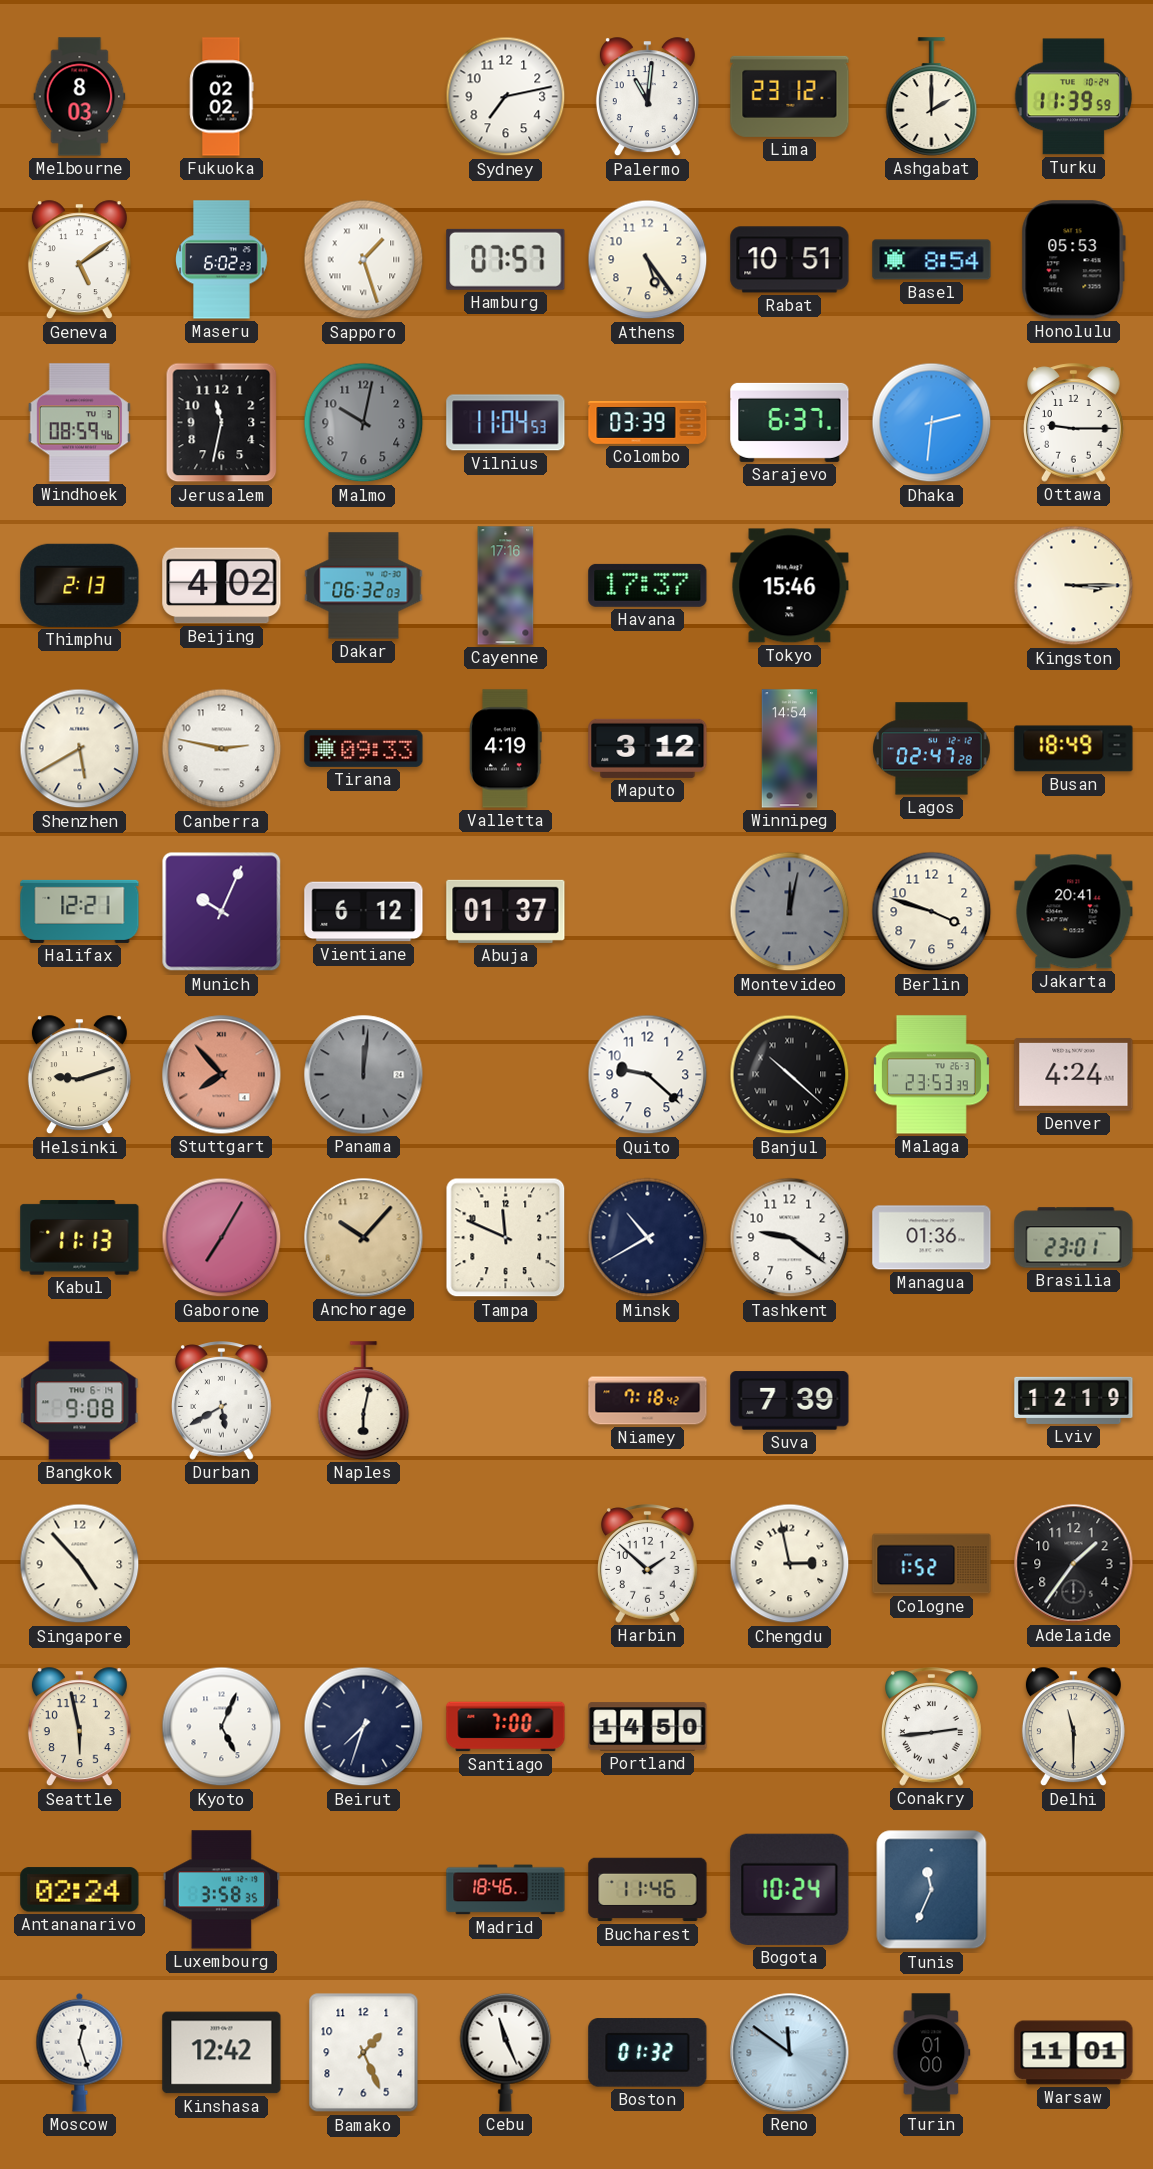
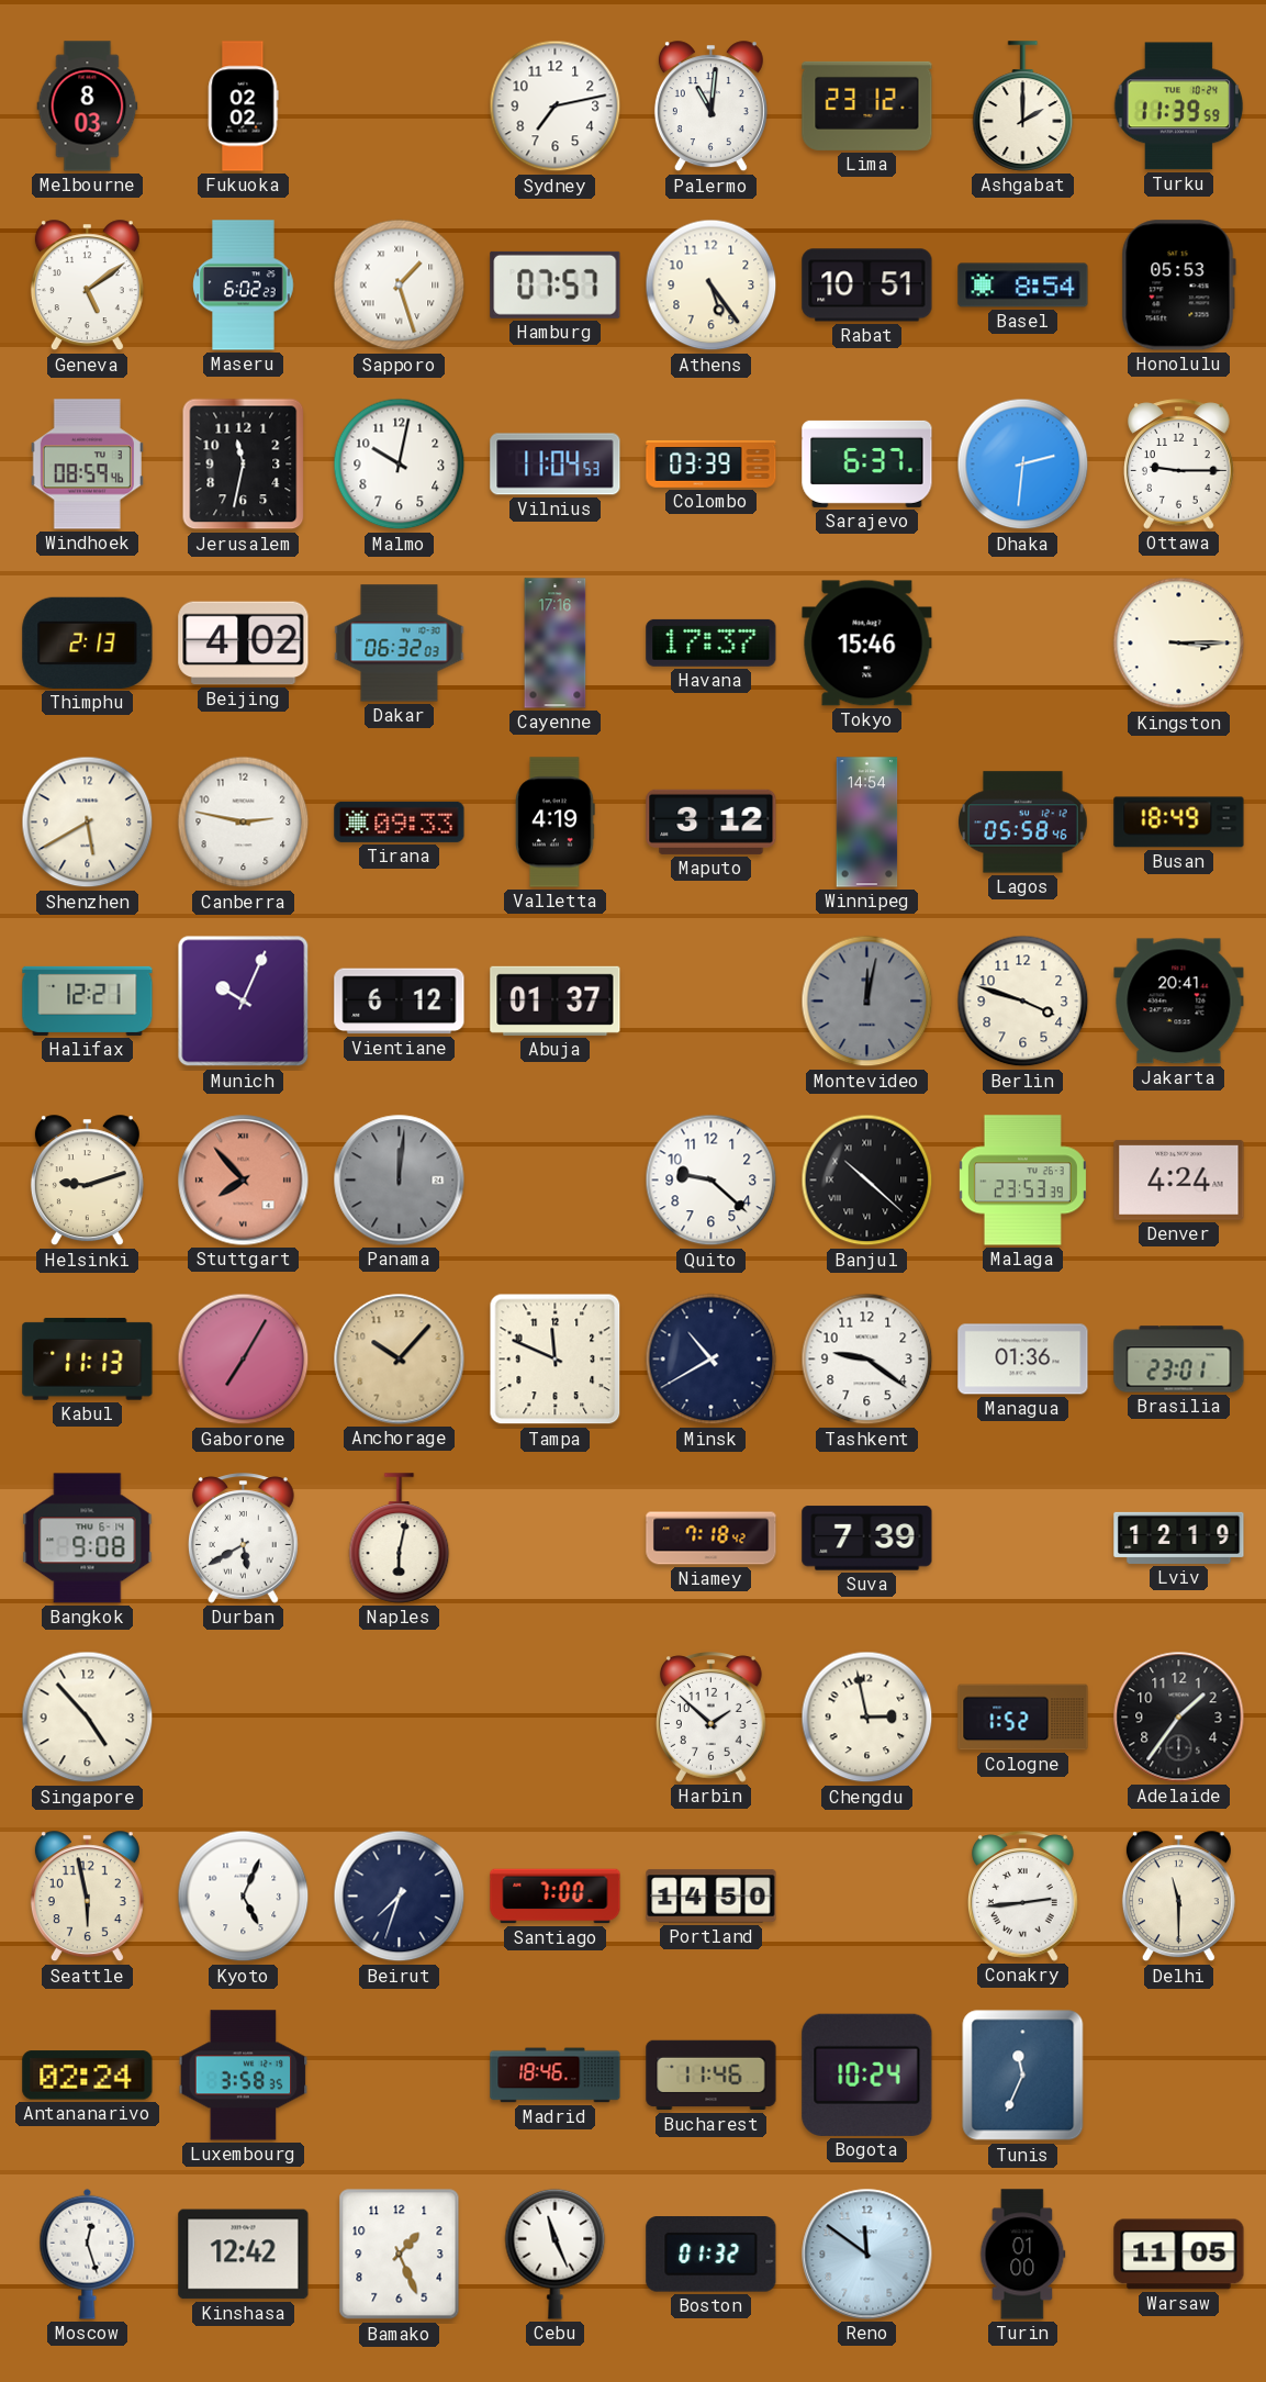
Malmo dial: grey -> white
Lagos: 02:47 -> 05:58
Warsaw: 11:01 -> 11:05
